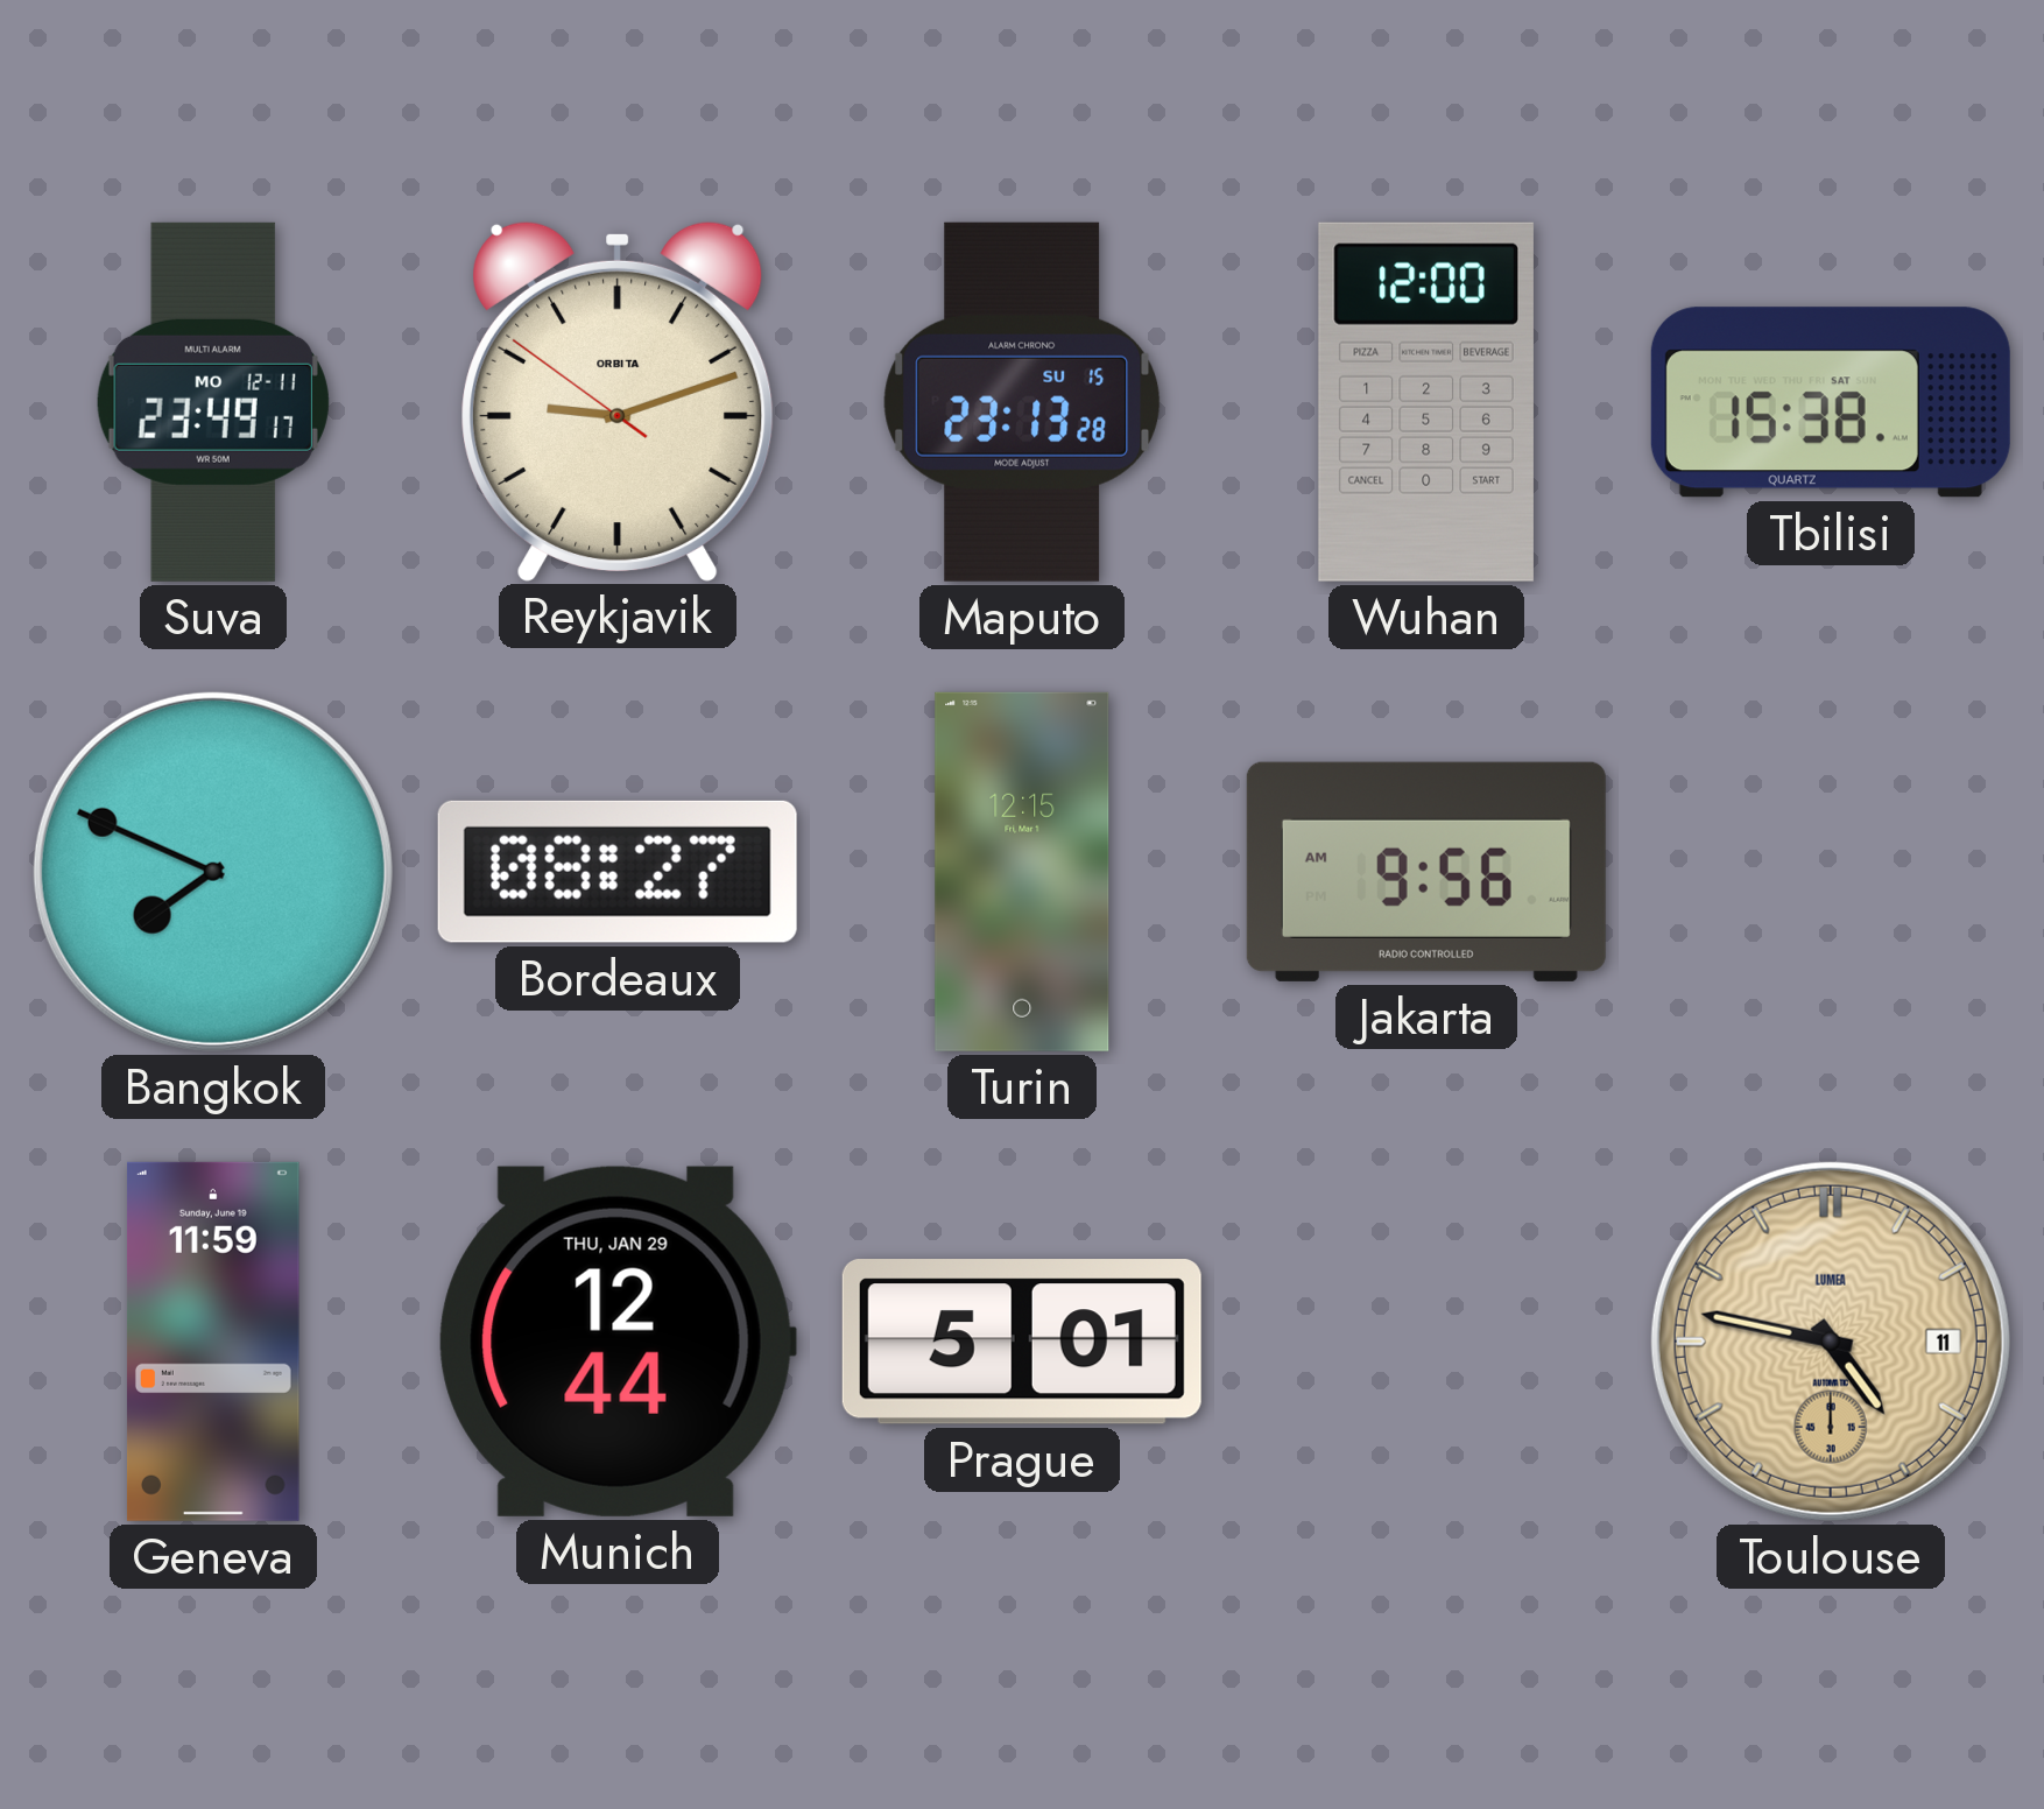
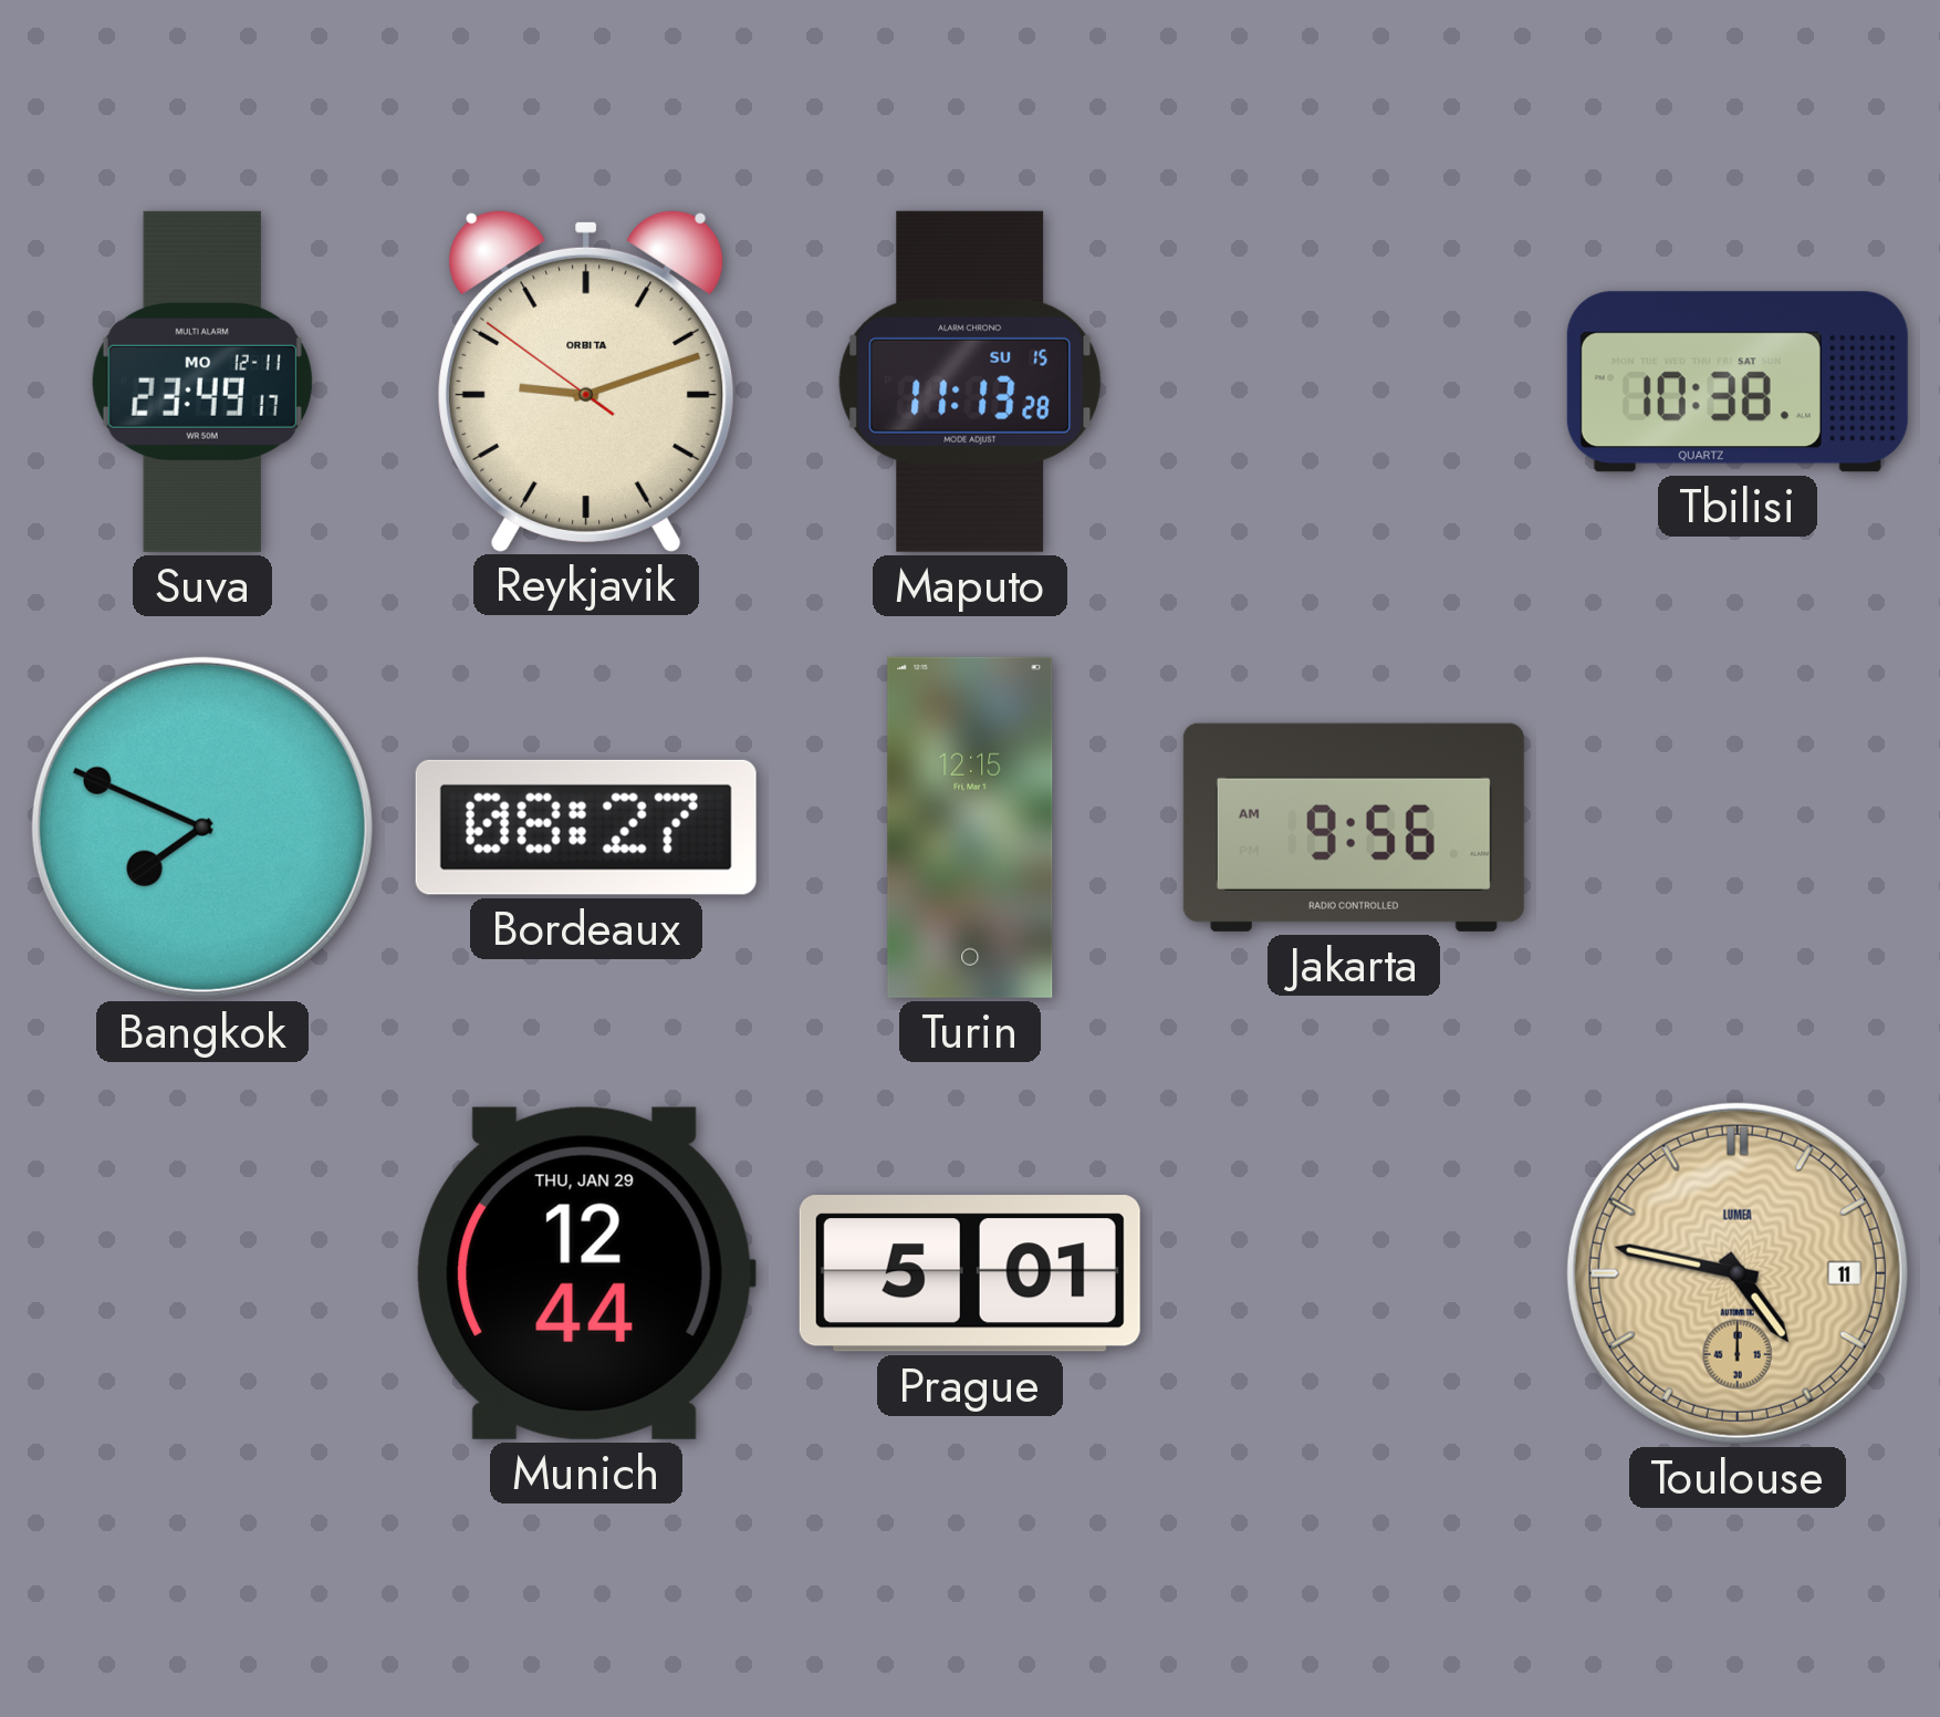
Maputo: 23:13 -> 11:13
Wuhan: 12:00 -> none
Tbilisi: 15:38 -> 10:38
Geneva: 11:59 -> none
